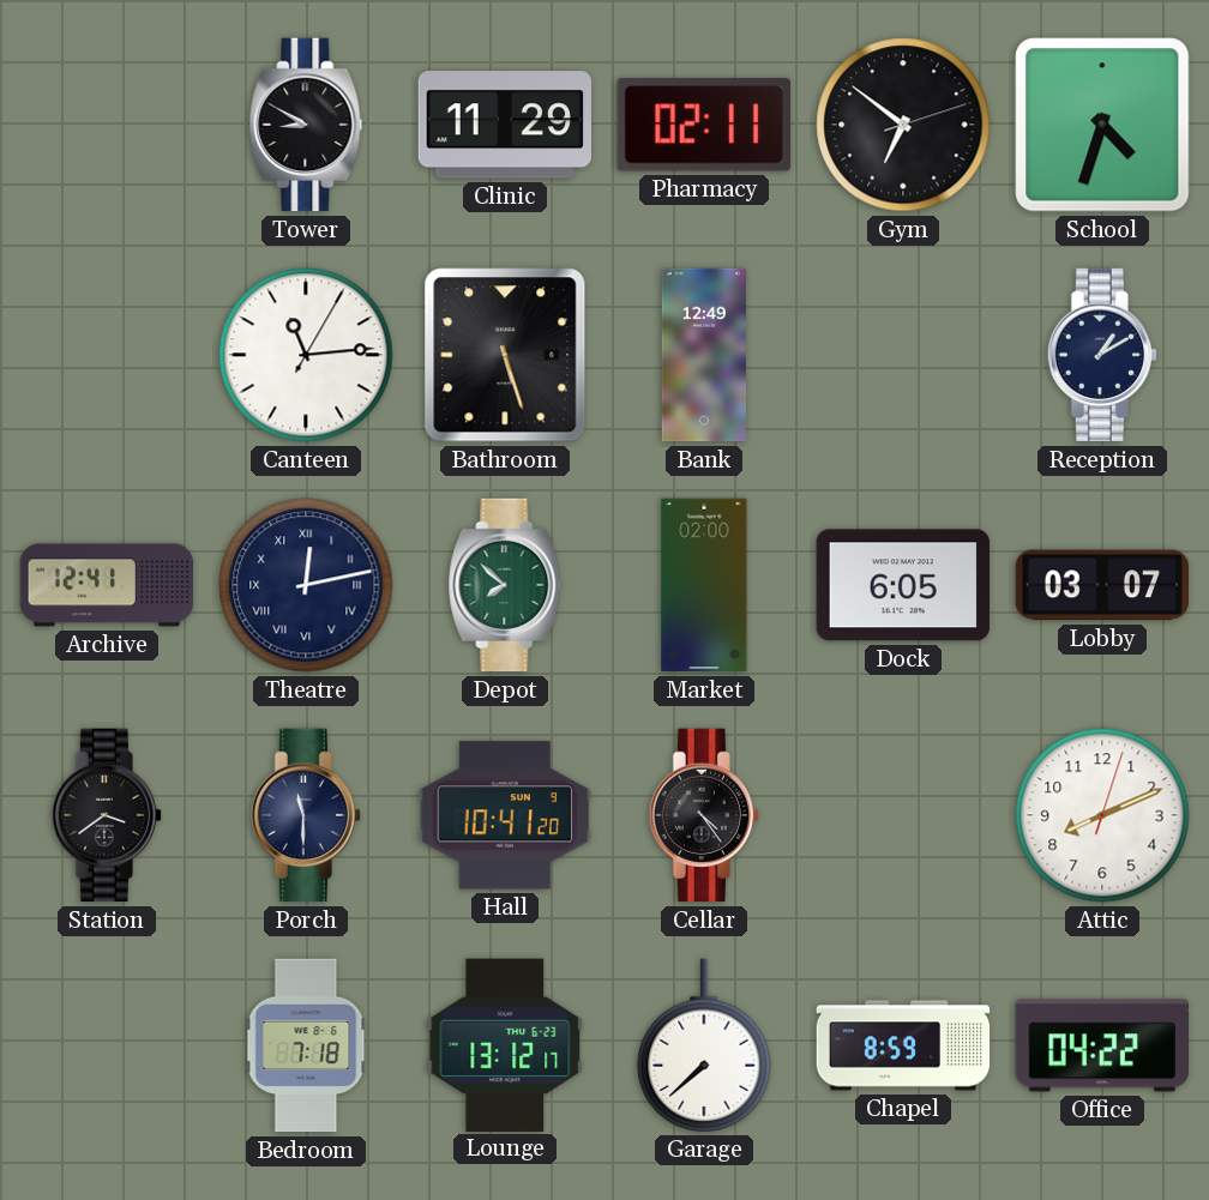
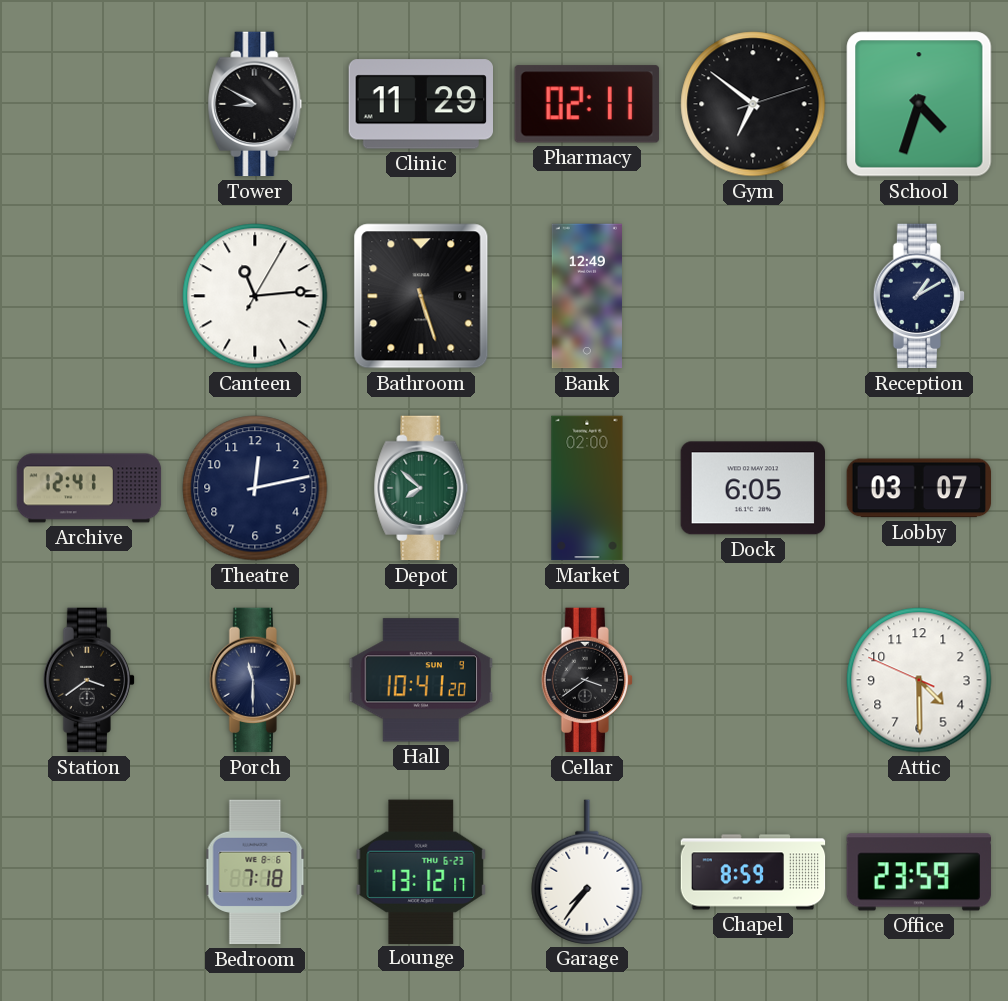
Theatre numerals: Roman -> Arabic
Cellar: 4:24 -> 3:39
Attic: 8:11 -> 4:29
Garage: 7:38 -> 7:36
Office: 04:22 -> 23:59
